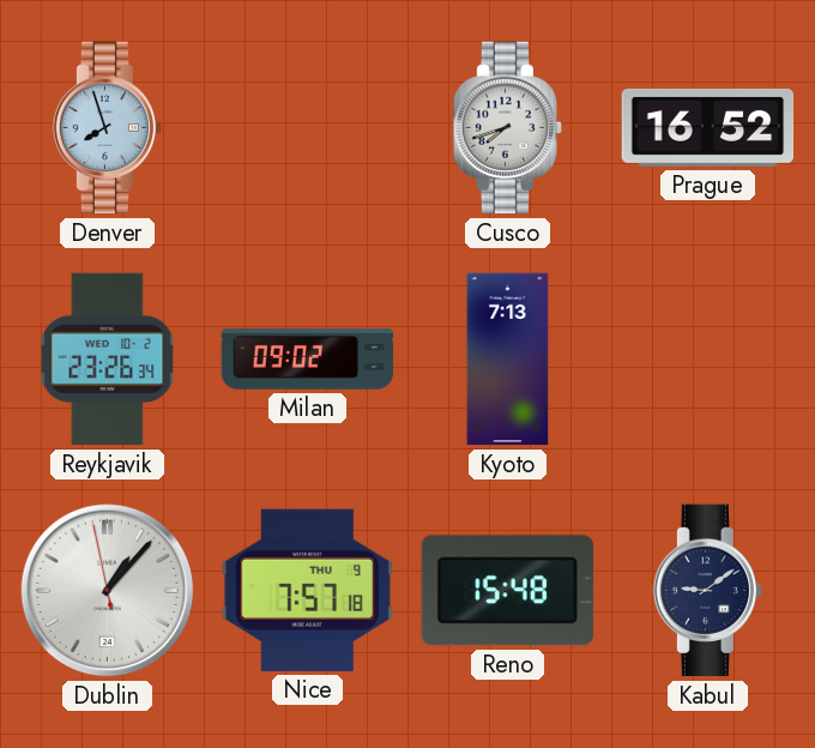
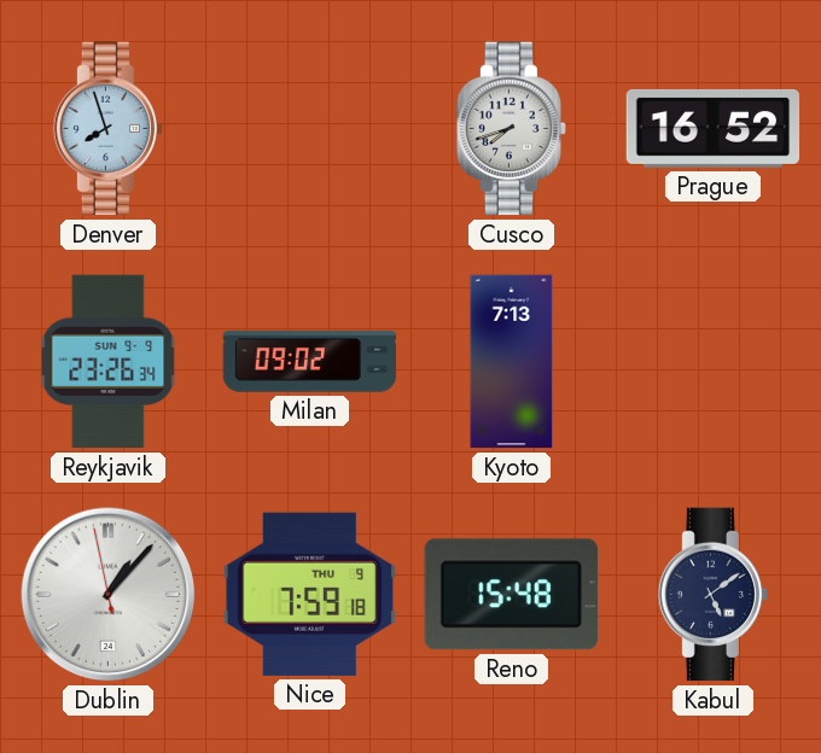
Reykjavik date: WED 10-2 -> SUN 9-9
Nice: 7:57 -> 7:59
Kabul: 9:09 -> 5:09
